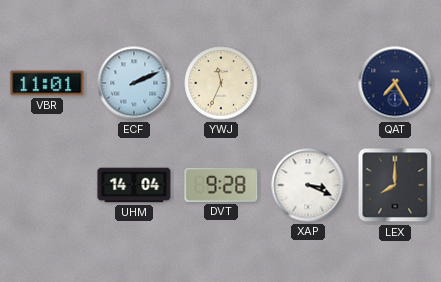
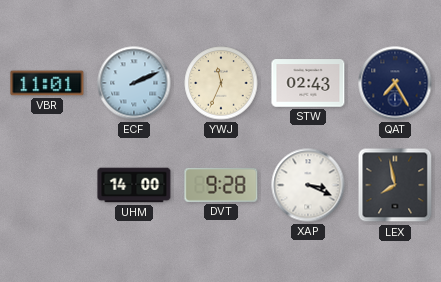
STW: none -> 02:43
UHM: 14:04 -> 14:00
LEX: 8:00 -> 7:58
